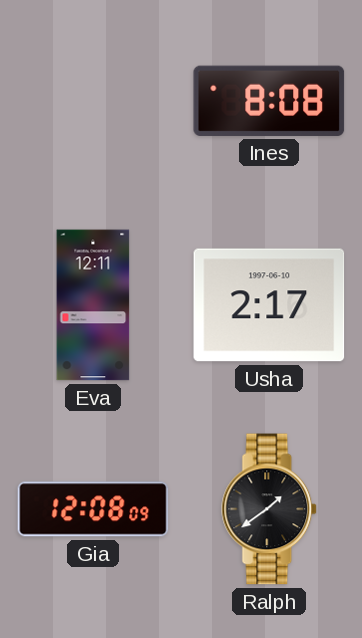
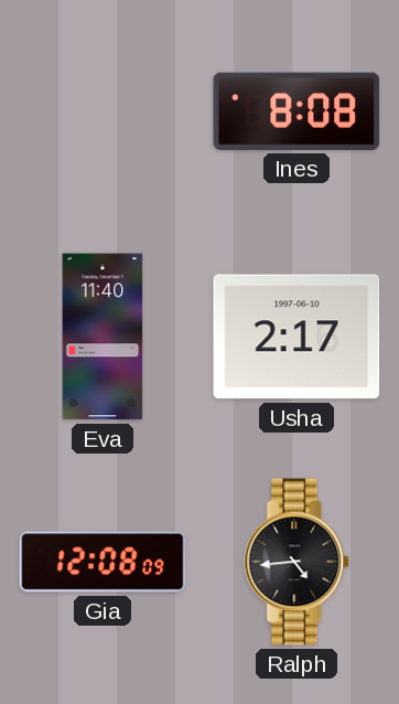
Eva: 12:11 -> 11:40
Ralph: 1:39 -> 4:44
